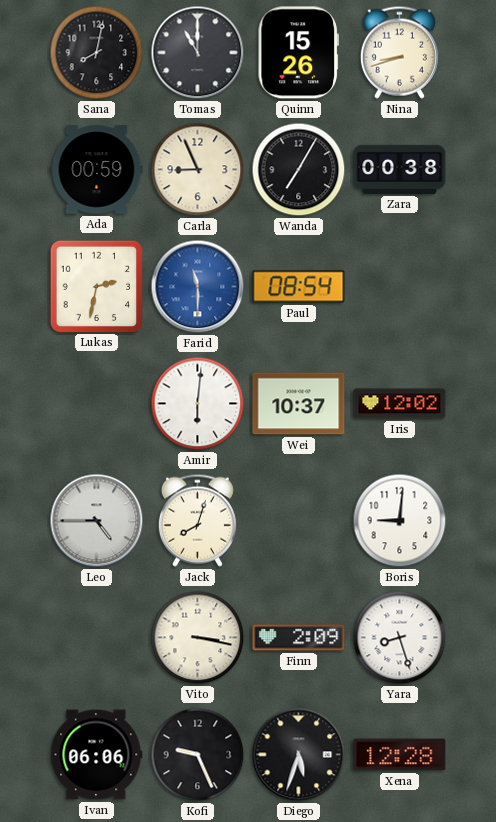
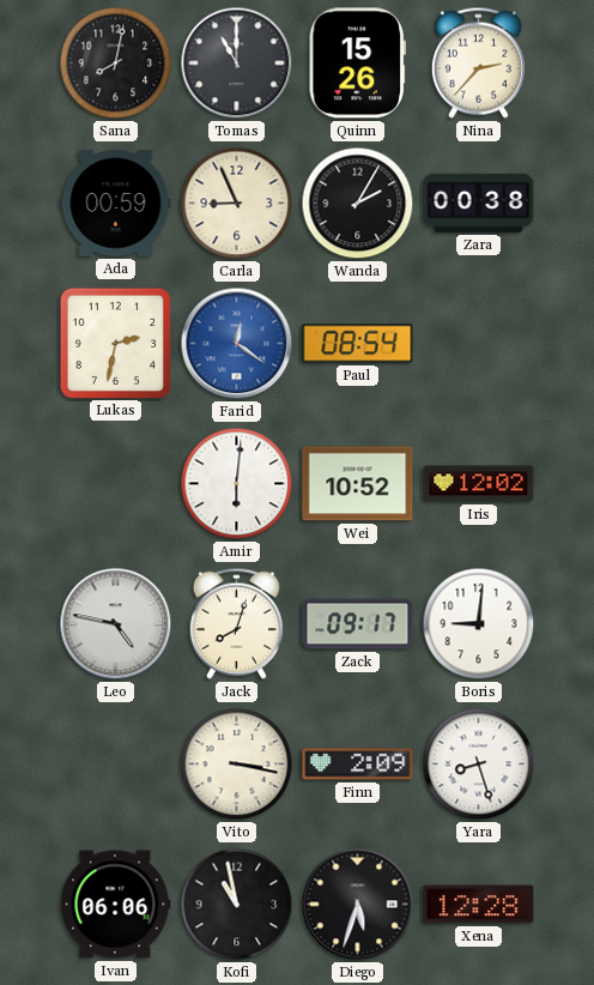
Nina: 8:42 -> 2:37
Wanda: 7:05 -> 2:05
Farid: 11:30 -> 12:21
Wei: 10:37 -> 10:52
Leo: 4:45 -> 4:47
Zack: none -> 09:17
Kofi: 9:26 -> 10:58
